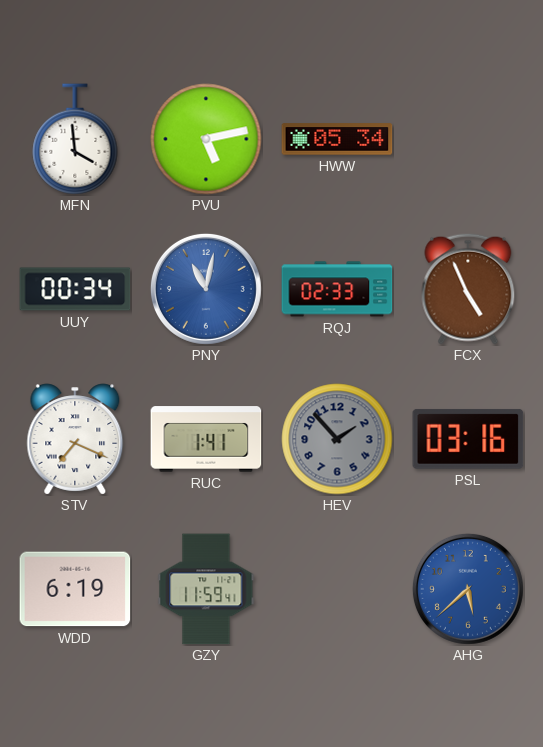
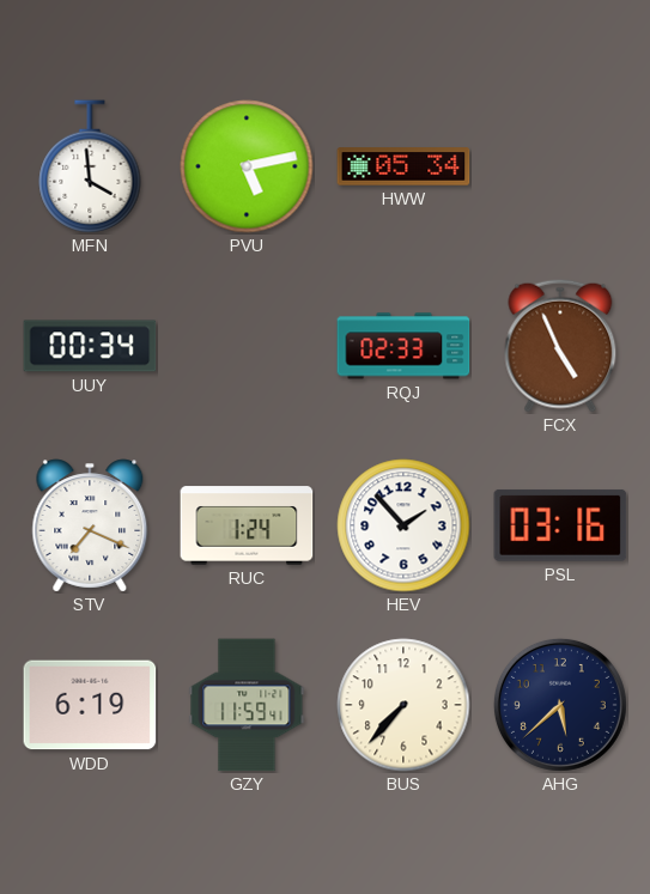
PNY: 11:02 -> none
RUC: 1:41 -> 1:24
HEV dial: grey -> white
BUS: none -> 7:37
AHG dial: blue -> navy
